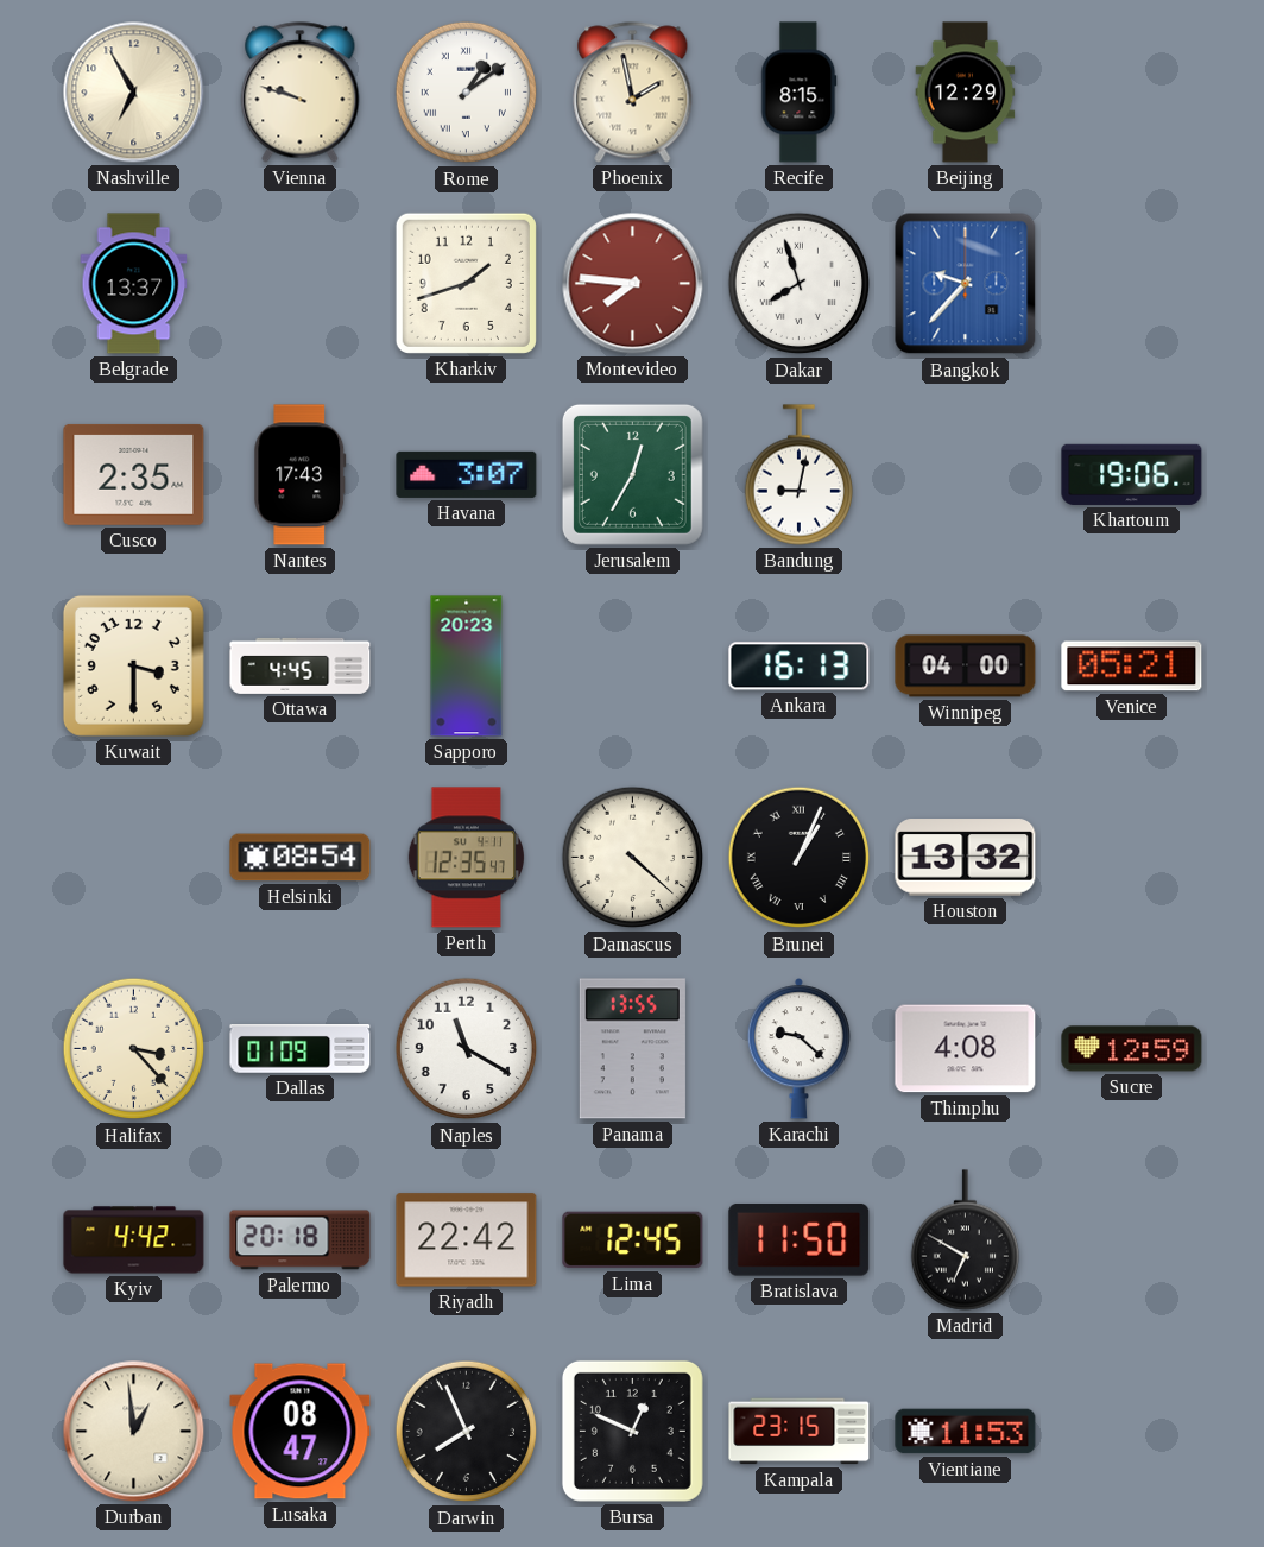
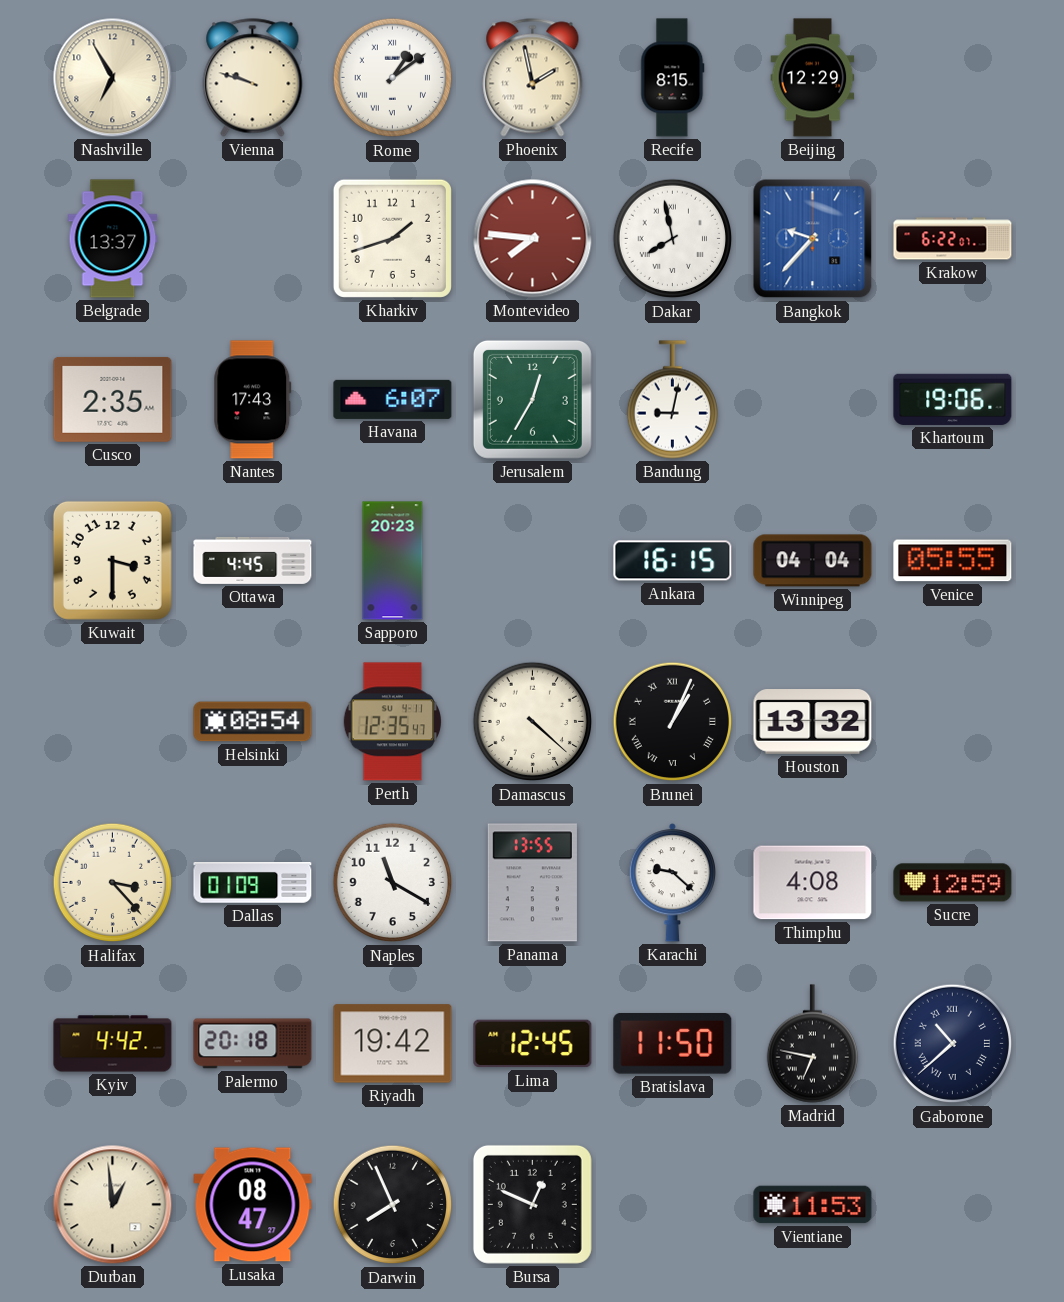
Dakar: 7:57 -> 7:58
Krakow: none -> 6:22
Havana: 3:07 -> 6:07
Ankara: 16:13 -> 16:15
Winnipeg: 04:00 -> 04:04
Venice: 05:21 -> 05:55
Riyadh: 22:42 -> 19:42
Madrid: 6:50 -> 6:47
Gaborone: none -> 10:38
Kampala: 23:15 -> none
